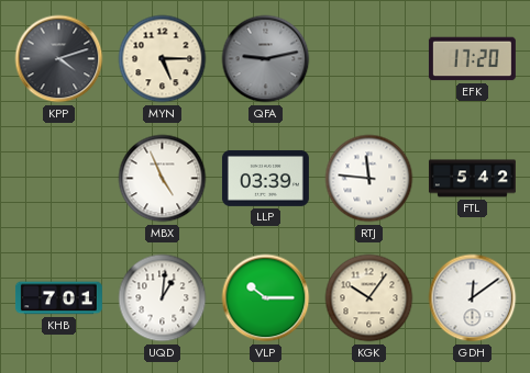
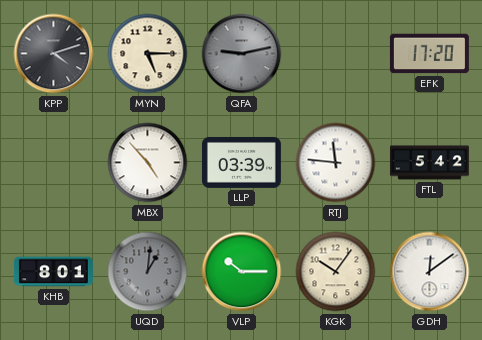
MBX: 4:56 -> 4:53
KHB: 7:01 -> 8:01
UQD dial: white -> grey
